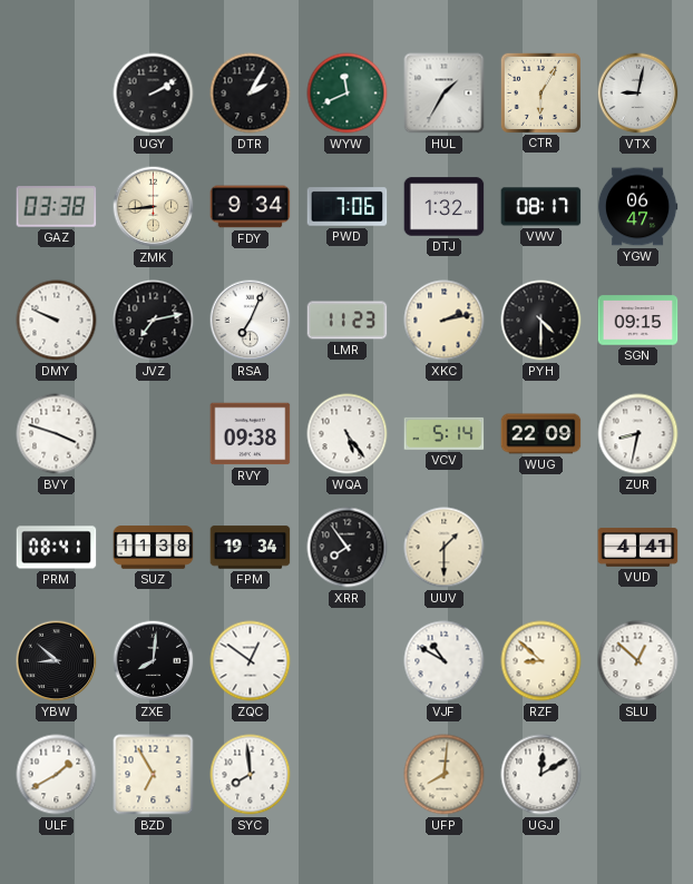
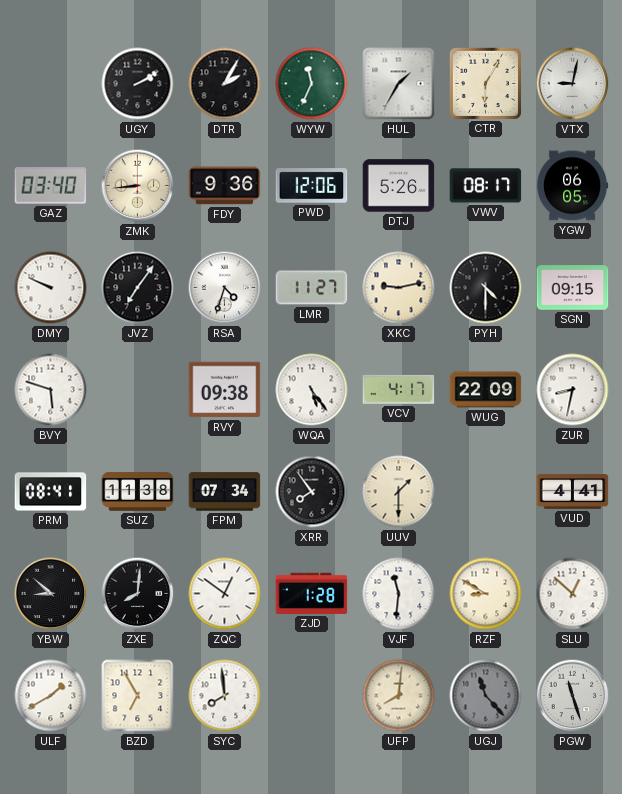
WYW: 11:41 -> 11:34
GAZ: 03:38 -> 03:40
FDY: 9:34 -> 9:36
PWD: 7:06 -> 12:06
DTJ: 1:32 -> 5:26
YGW: 06:47 -> 06:05
JVZ: 7:13 -> 7:06
RSA: 7:04 -> 4:33
LMR: 11:23 -> 11:27
XKC: 2:13 -> 9:13
BVY: 3:48 -> 5:48
VCV: 5:14 -> 4:17
FPM: 19:34 -> 07:34
ZJD: none -> 1:28
VJF: 10:50 -> 11:31
RZF: 8:52 -> 8:50
UGJ: 12:10 -> 11:23
UGJ dial: white -> grey
PGW: none -> 11:27
